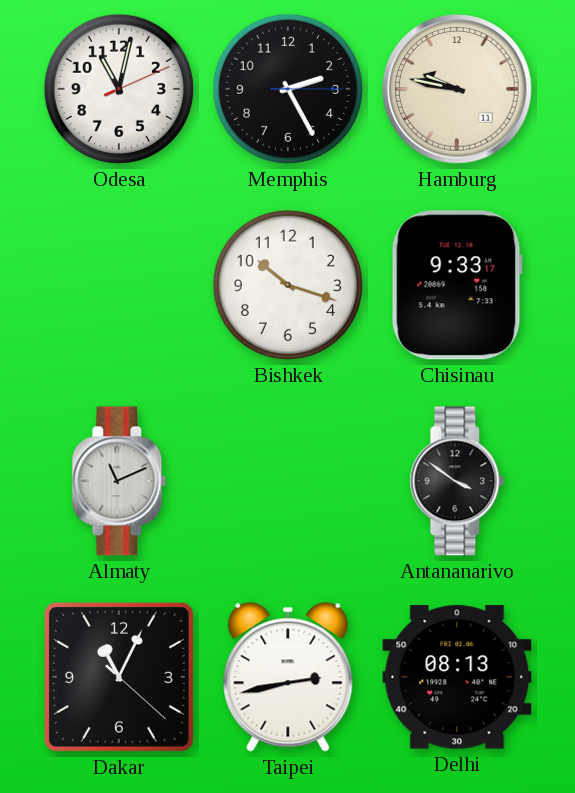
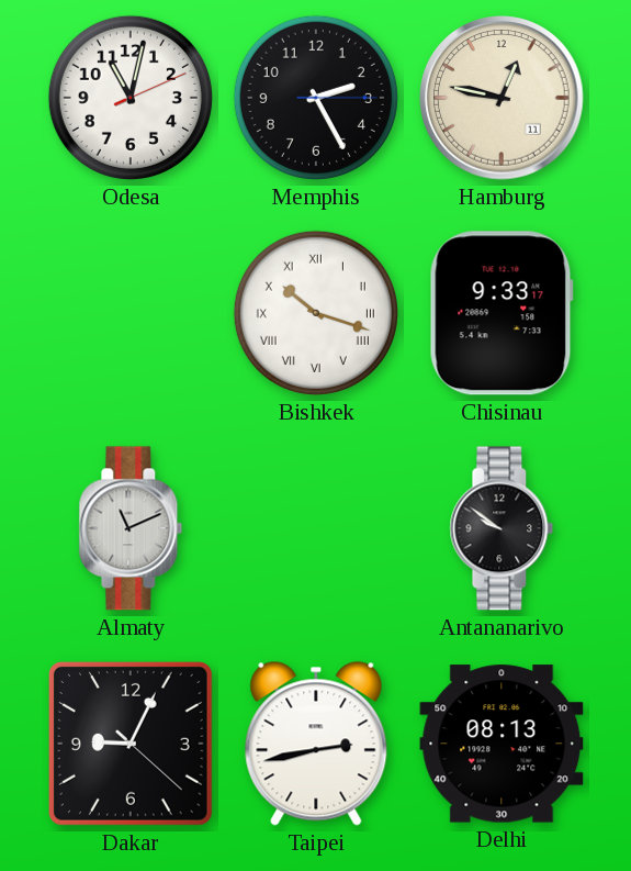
Hamburg: 9:47 -> 12:47
Bishkek numerals: Arabic -> Roman
Antananarivo: 3:51 -> 9:51
Dakar: 11:04 -> 9:04
